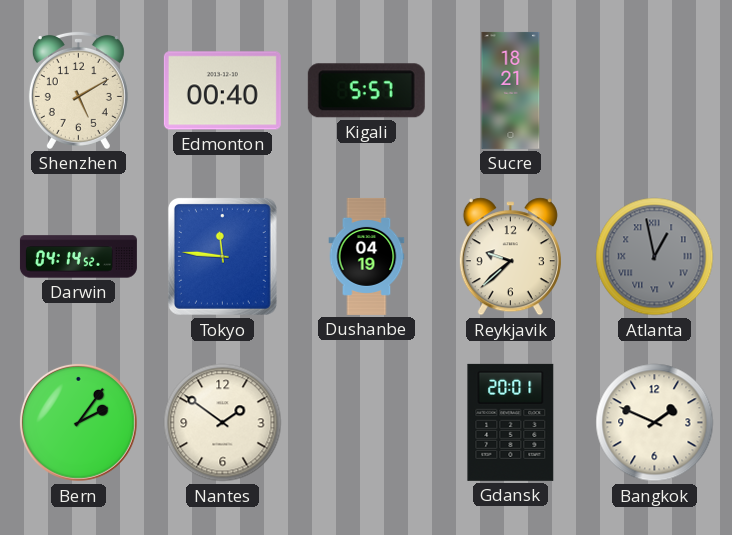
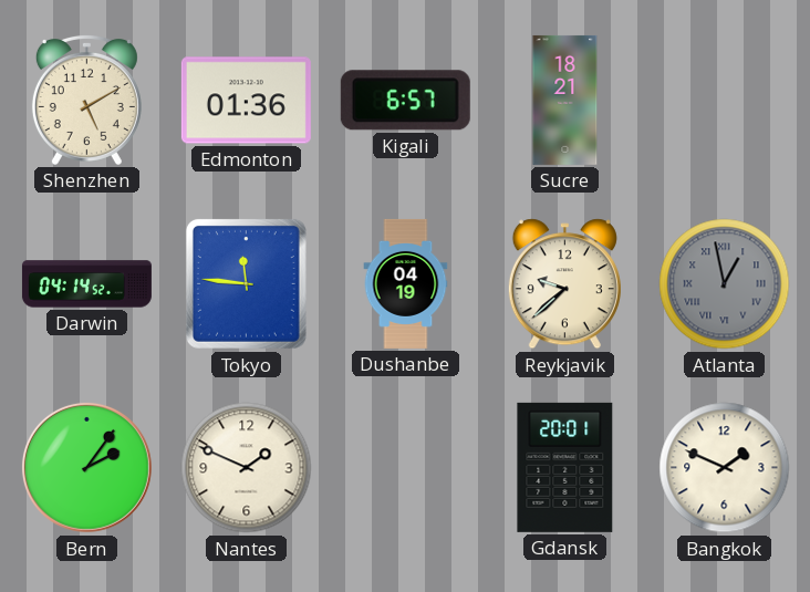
Edmonton: 00:40 -> 01:36
Kigali: 5:57 -> 6:57
Nantes: 1:51 -> 1:49
